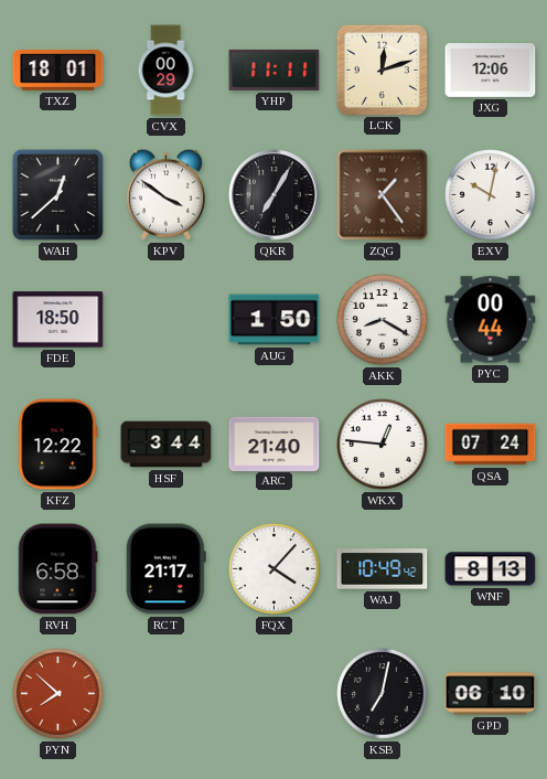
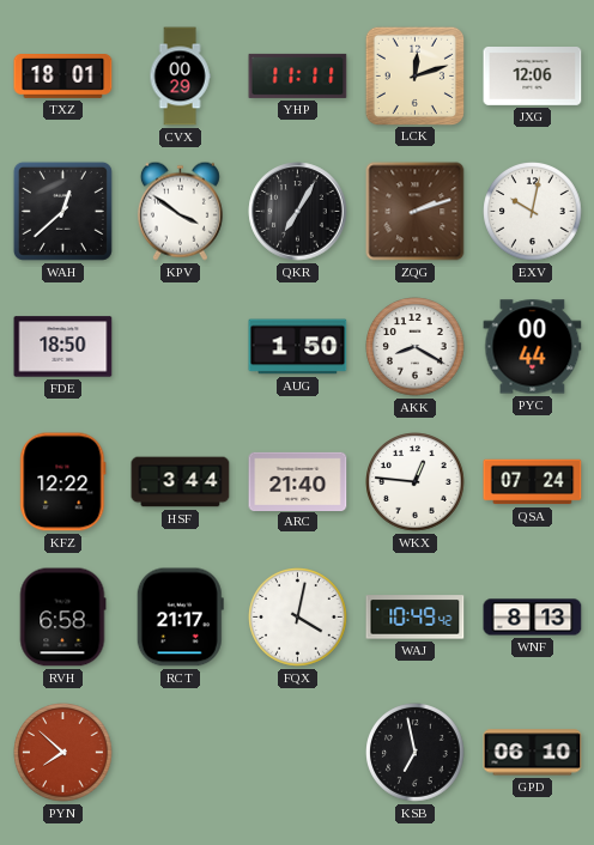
ZQG: 1:24 -> 2:12
FQX: 4:07 -> 4:02
KSB: 7:02 -> 6:58
